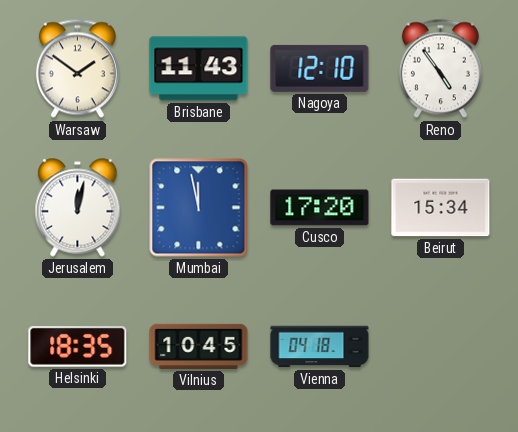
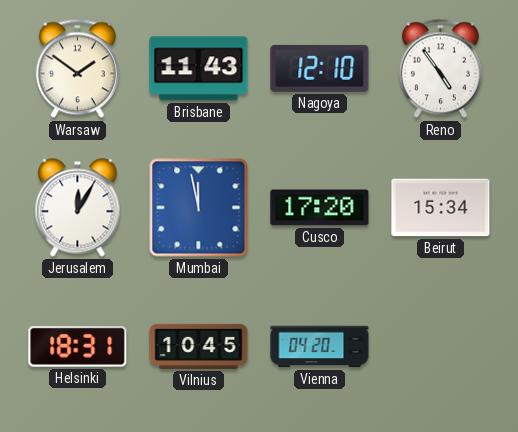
Jerusalem: 12:02 -> 12:05
Helsinki: 18:35 -> 18:31
Vienna: 04:18 -> 04:20
